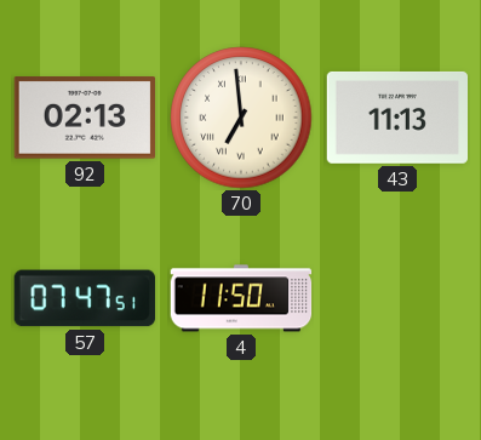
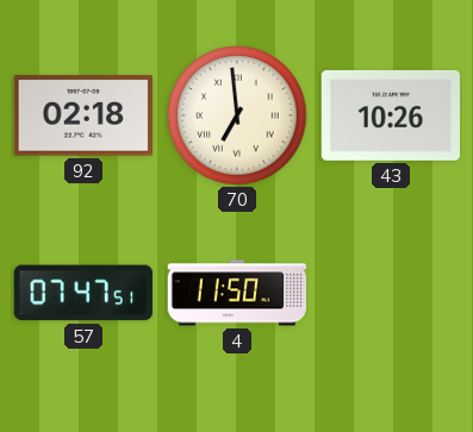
92: 02:13 -> 02:18
43: 11:13 -> 10:26
